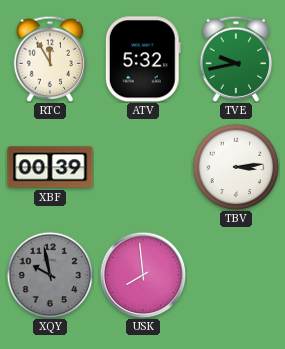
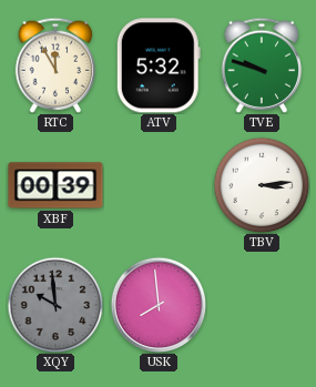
TVE: 9:43 -> 9:48
XQY: 9:58 -> 9:59
